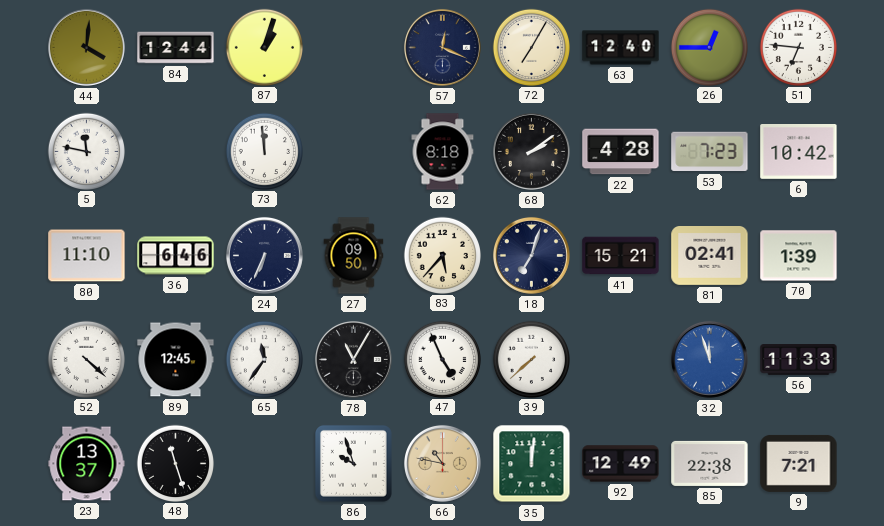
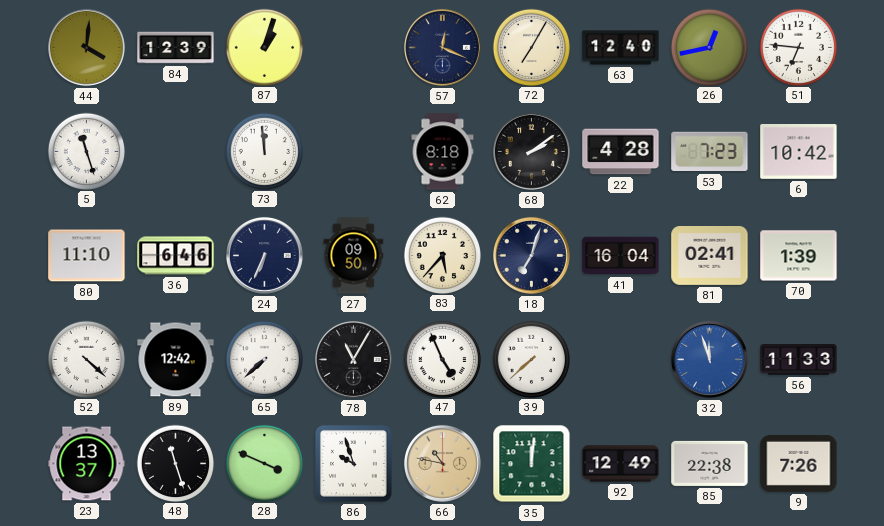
84: 12:44 -> 12:39
26: 12:45 -> 12:43
5: 11:47 -> 11:27
41: 15:21 -> 16:04
89: 12:45 -> 12:42
65: 11:36 -> 7:38
28: none -> 3:49
9: 7:21 -> 7:26
